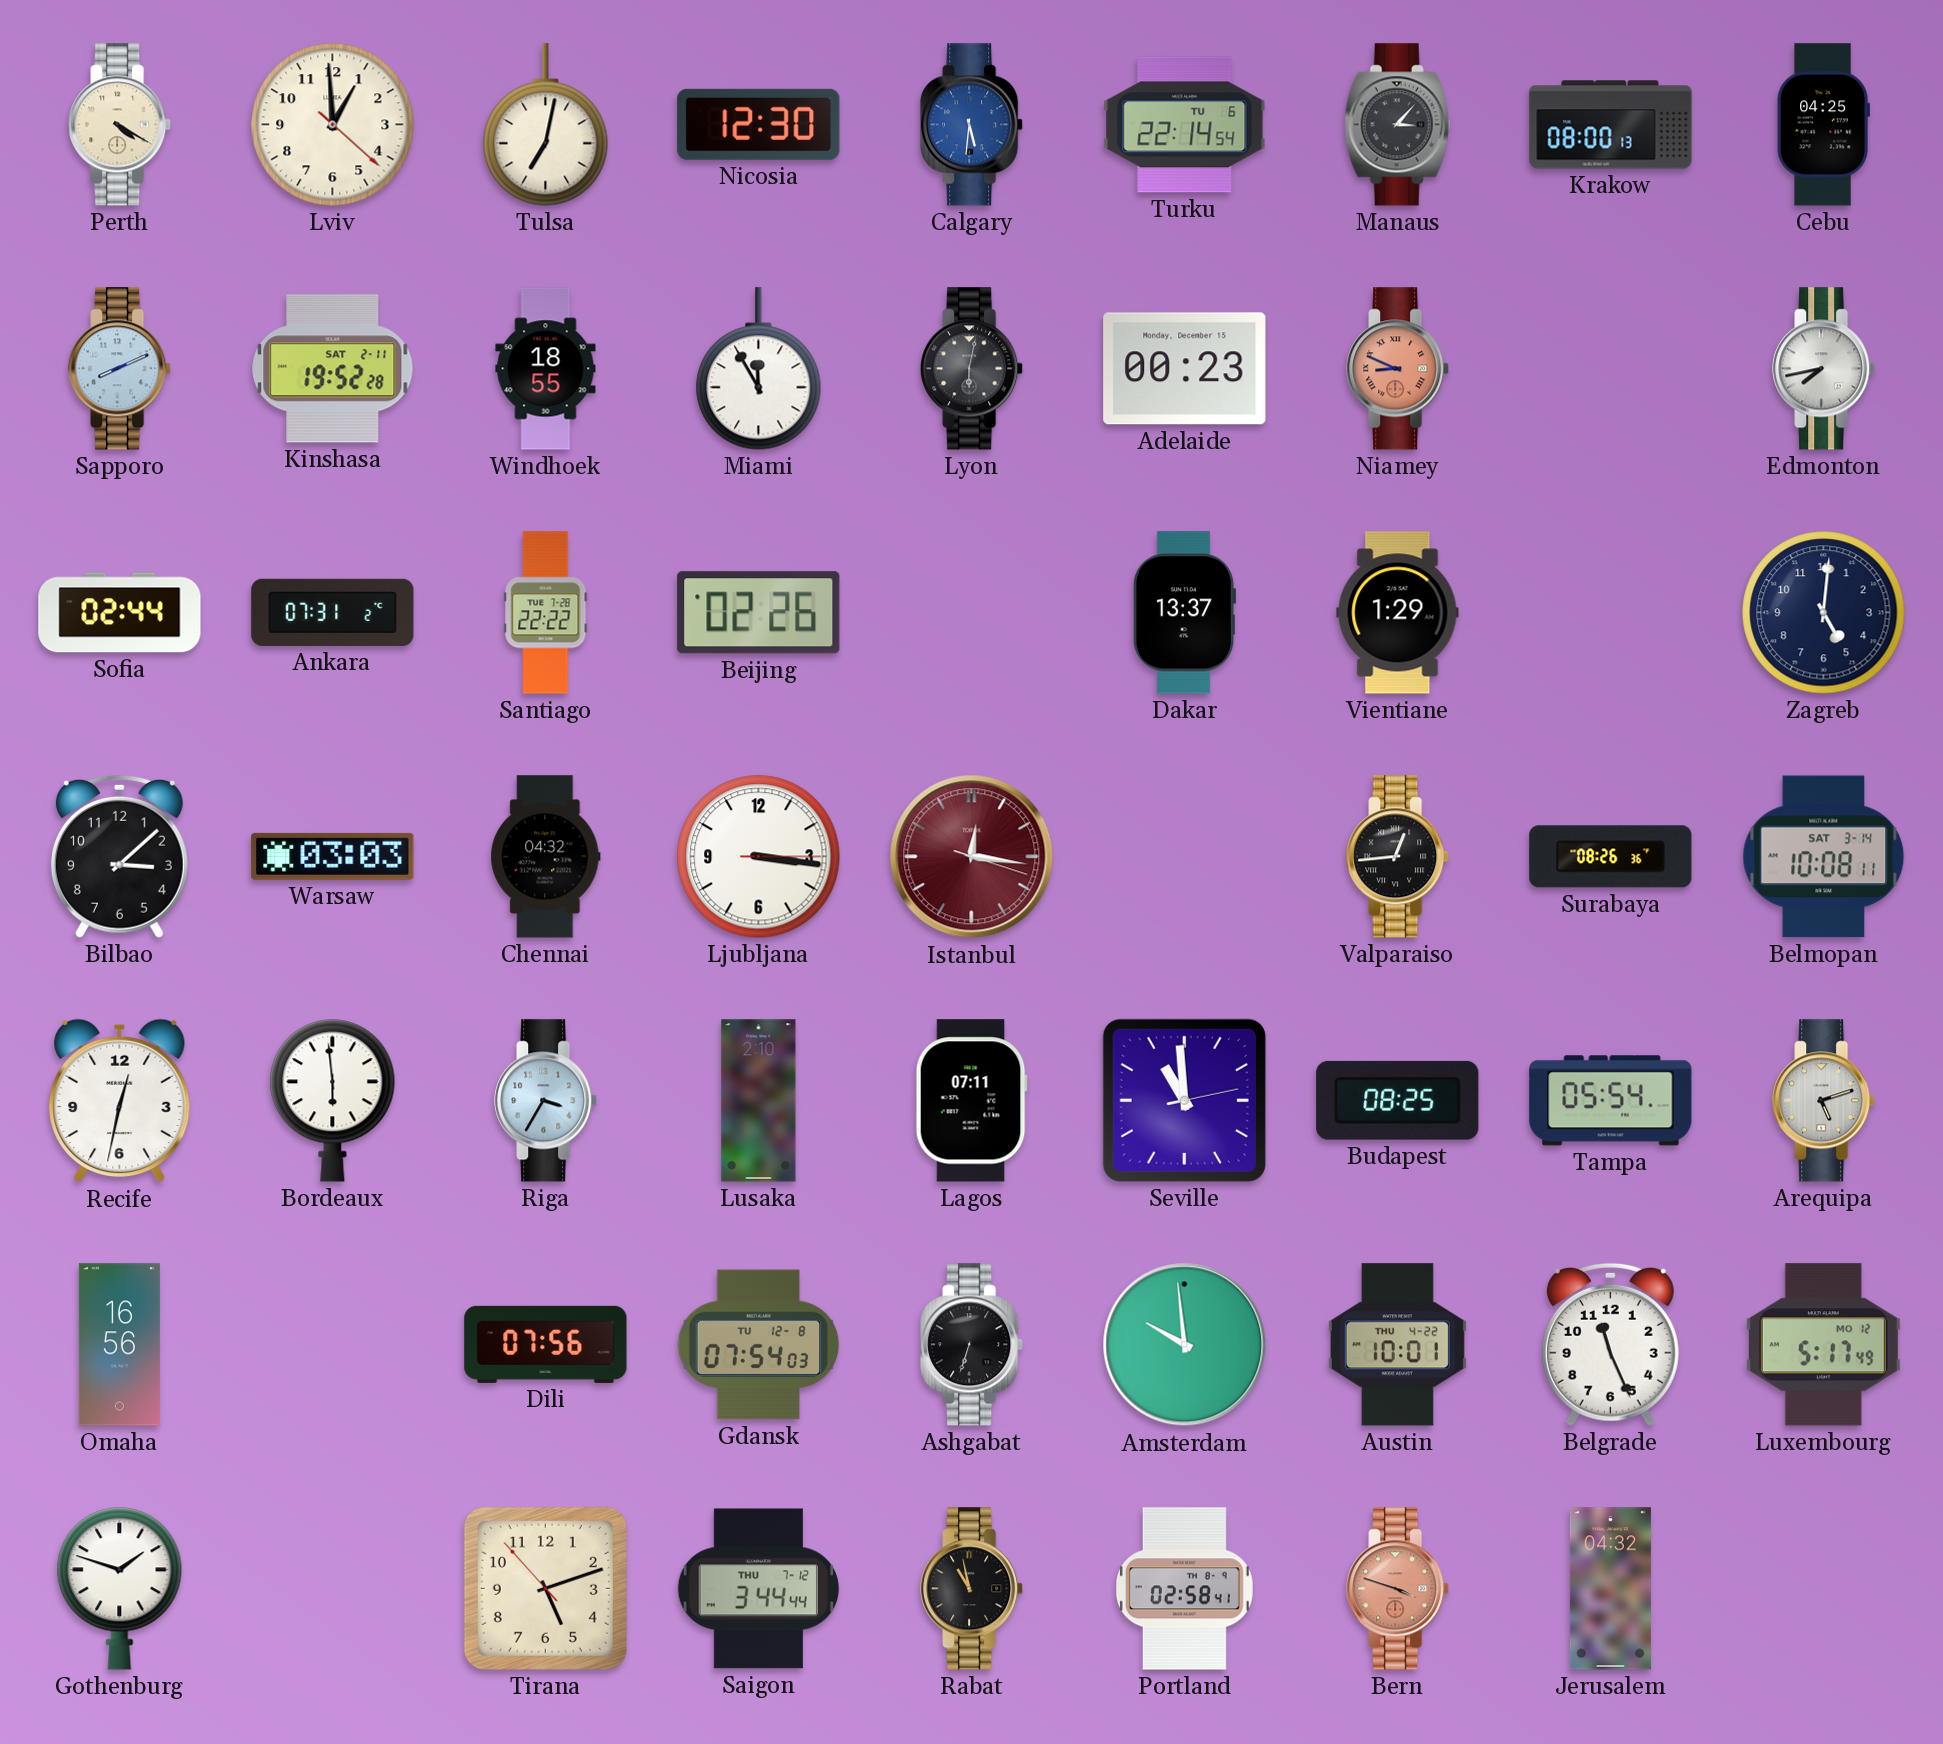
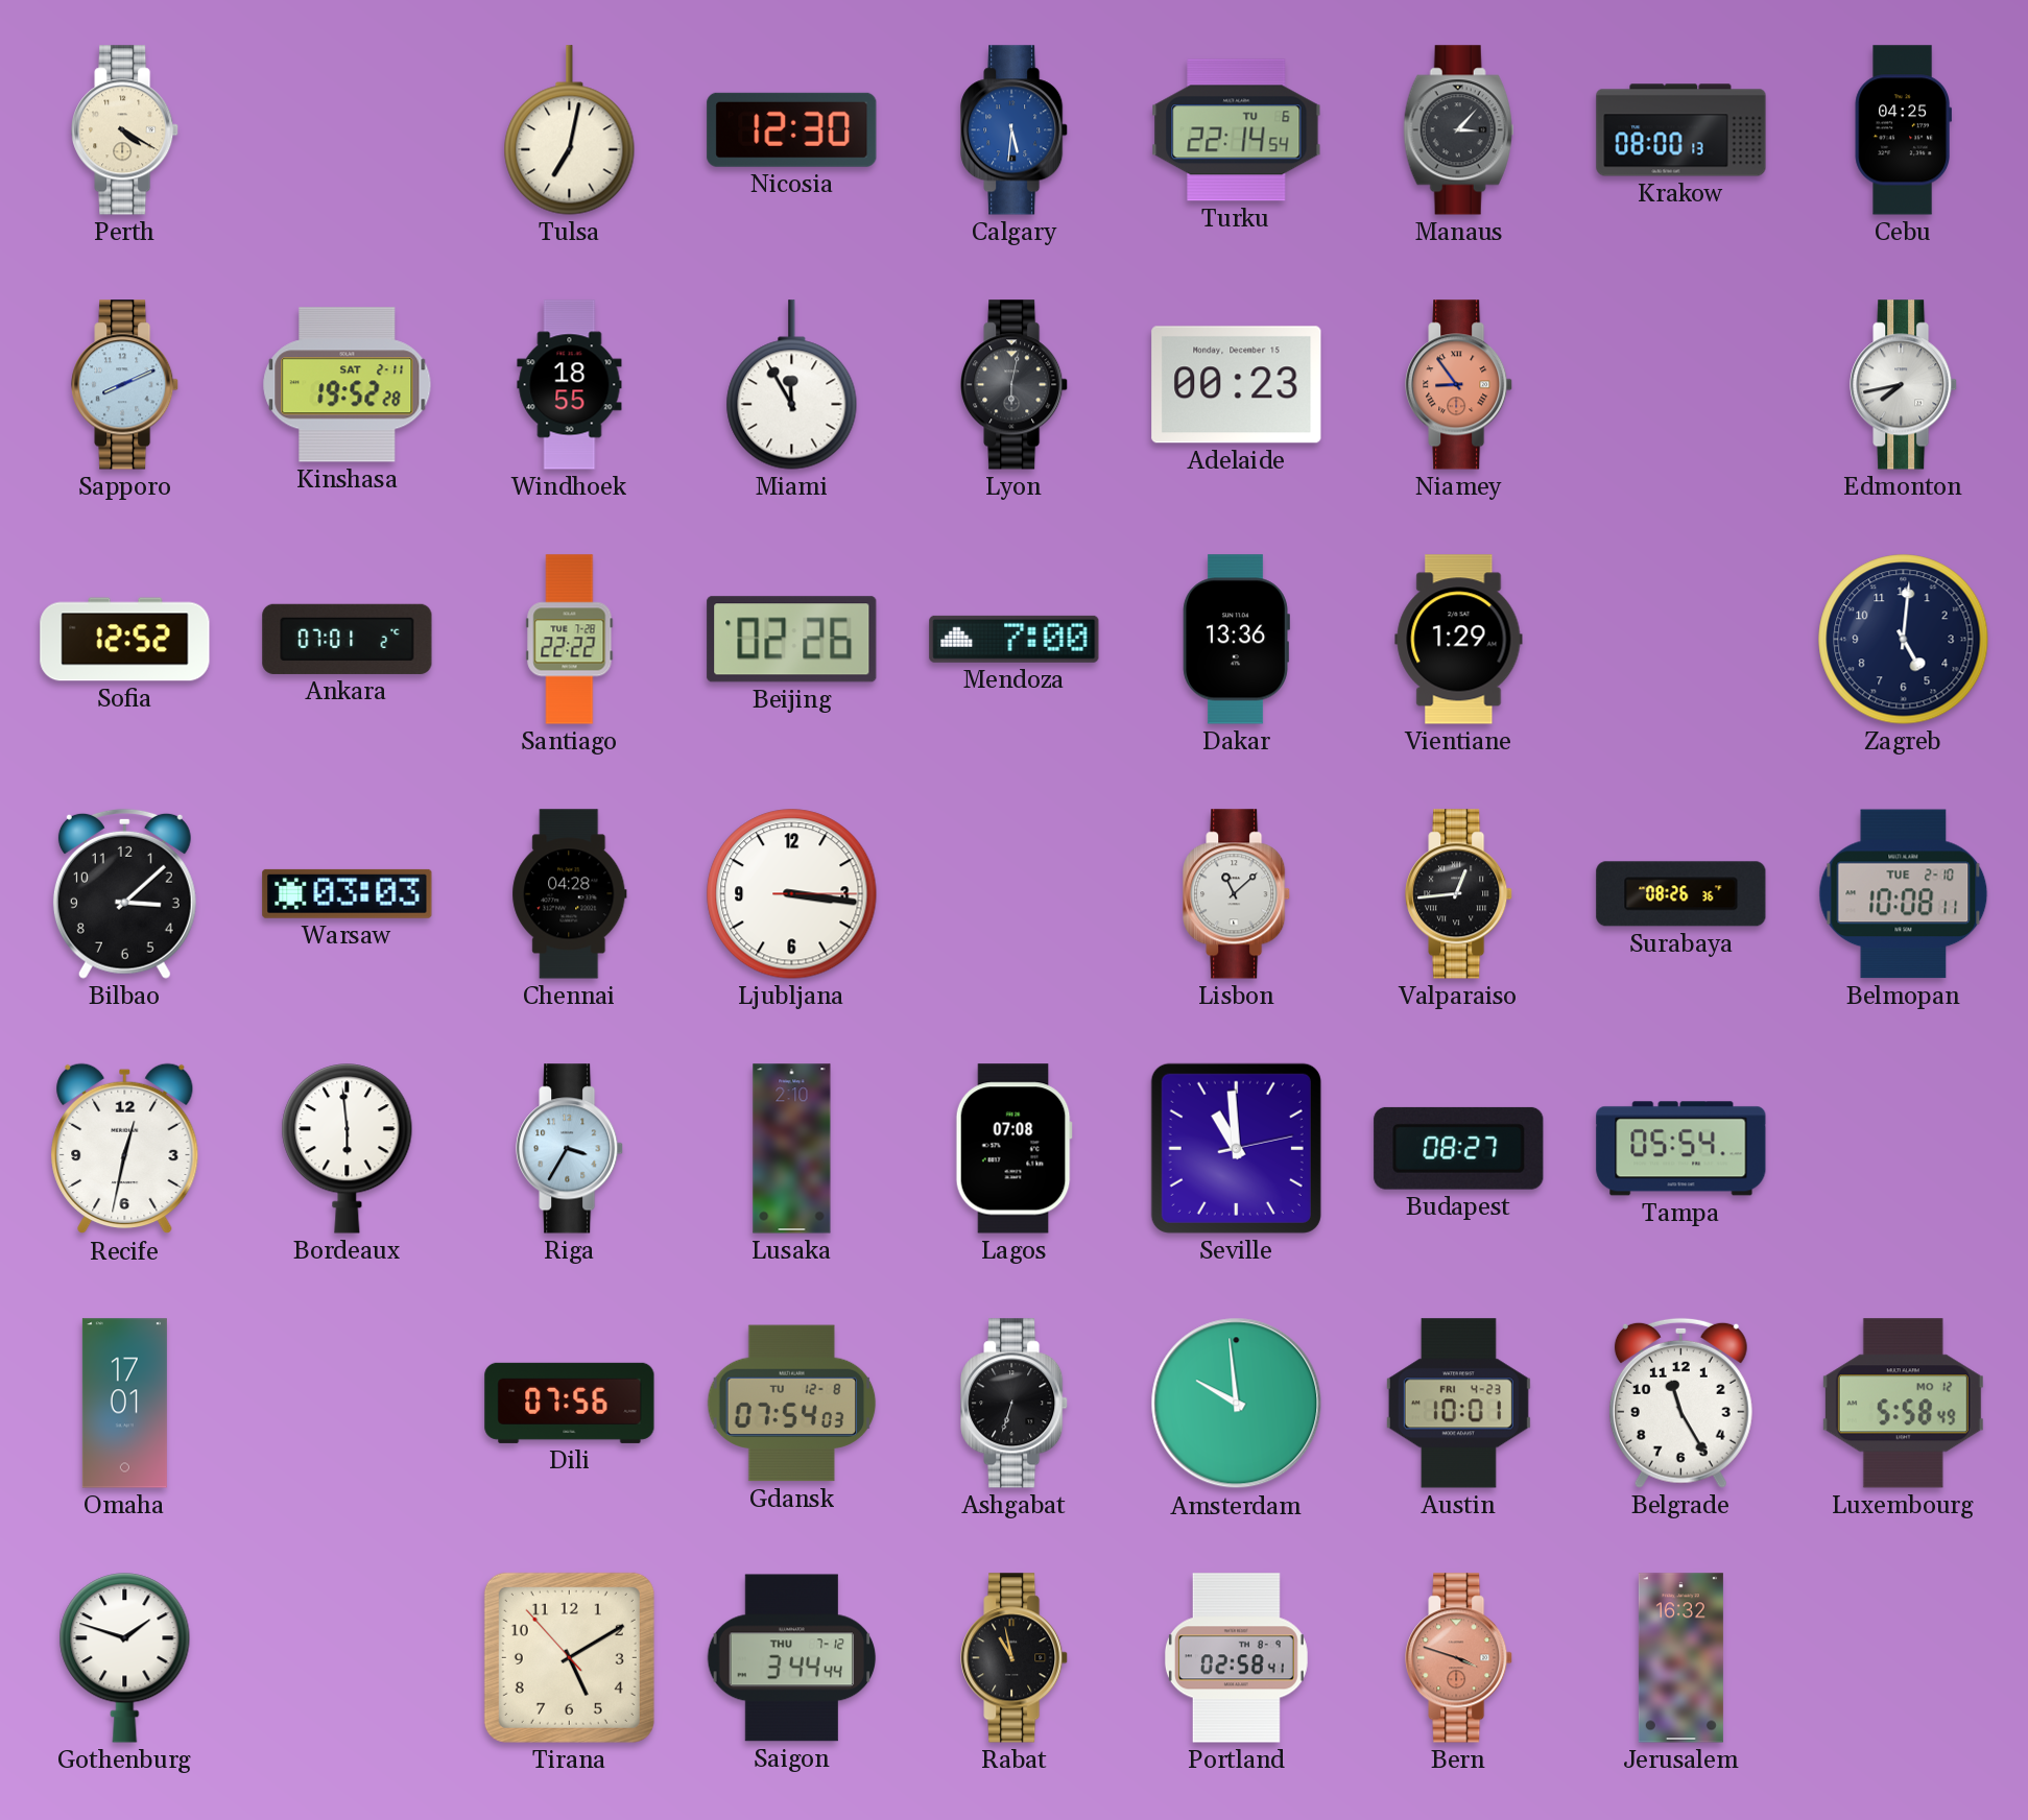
Lviv: 12:59 -> none
Niamey: 8:49 -> 8:54
Sofia: 02:44 -> 12:52
Ankara: 07:31 -> 07:01
Mendoza: none -> 7:00
Dakar: 13:37 -> 13:36
Chennai: 04:32 -> 04:28
Istanbul: 12:16 -> none
Lisbon: none -> 11:08
Belmopan date: SAT 3-14 -> TUE 2-10
Lagos: 07:11 -> 07:08
Budapest: 08:25 -> 08:27
Arequipa: 5:12 -> none
Omaha: 16:56 -> 17:01
Austin date: THU 4-22 -> FRI 4-23
Belgrade: 11:26 -> 11:25
Luxembourg: 5:17 -> 5:58
Tirana: 5:11 -> 5:09
Jerusalem: 04:32 -> 16:32
